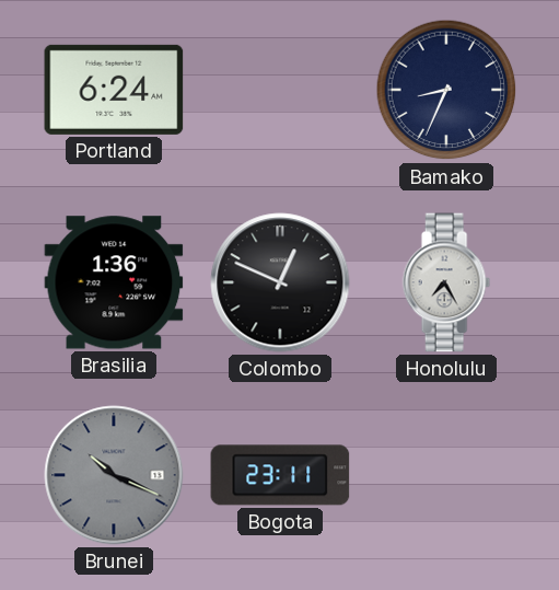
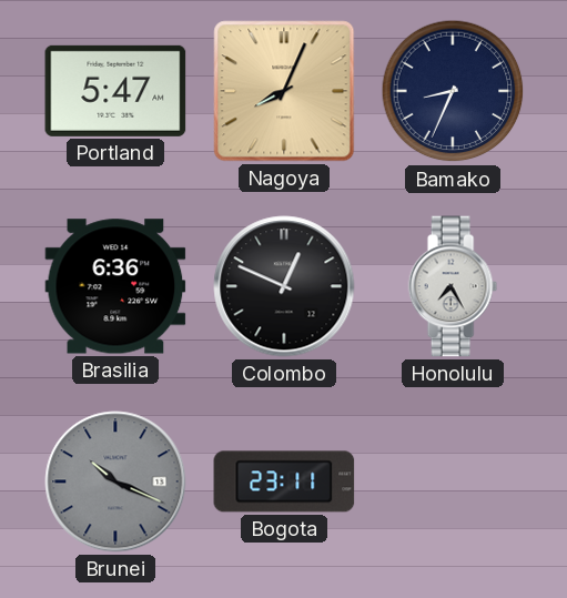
Portland: 6:24 -> 5:47
Nagoya: none -> 8:04
Brasilia: 1:36 -> 6:36
